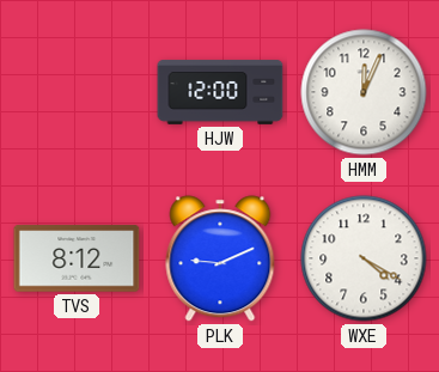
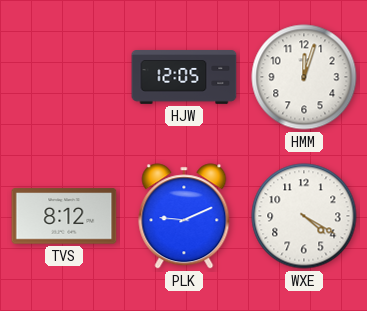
HJW: 12:00 -> 12:05
HMM: 12:04 -> 12:03
